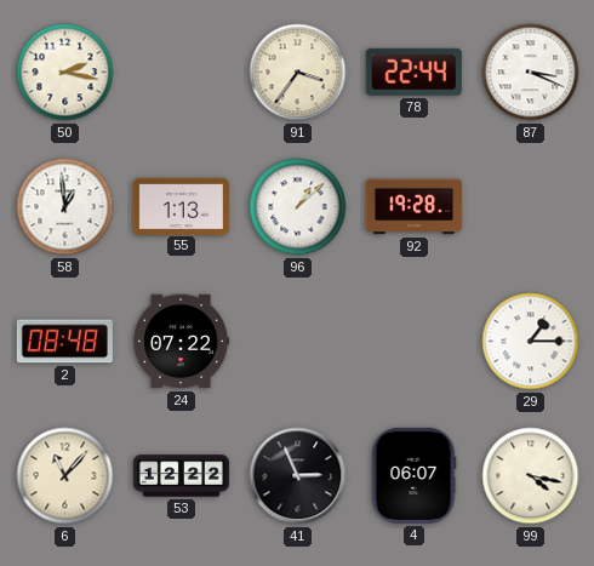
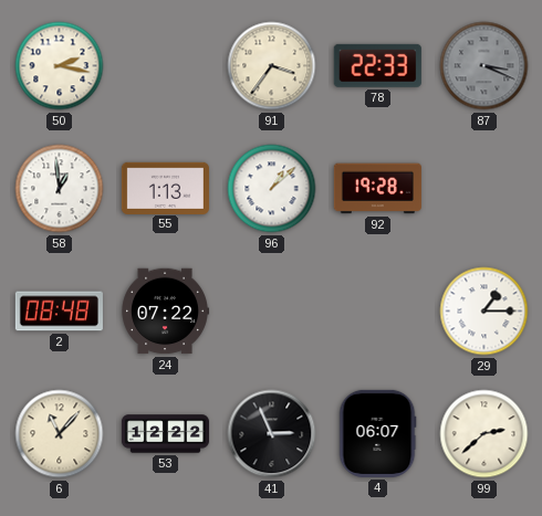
78: 22:44 -> 22:33
87 dial: white -> grey
99: 4:17 -> 2:38
